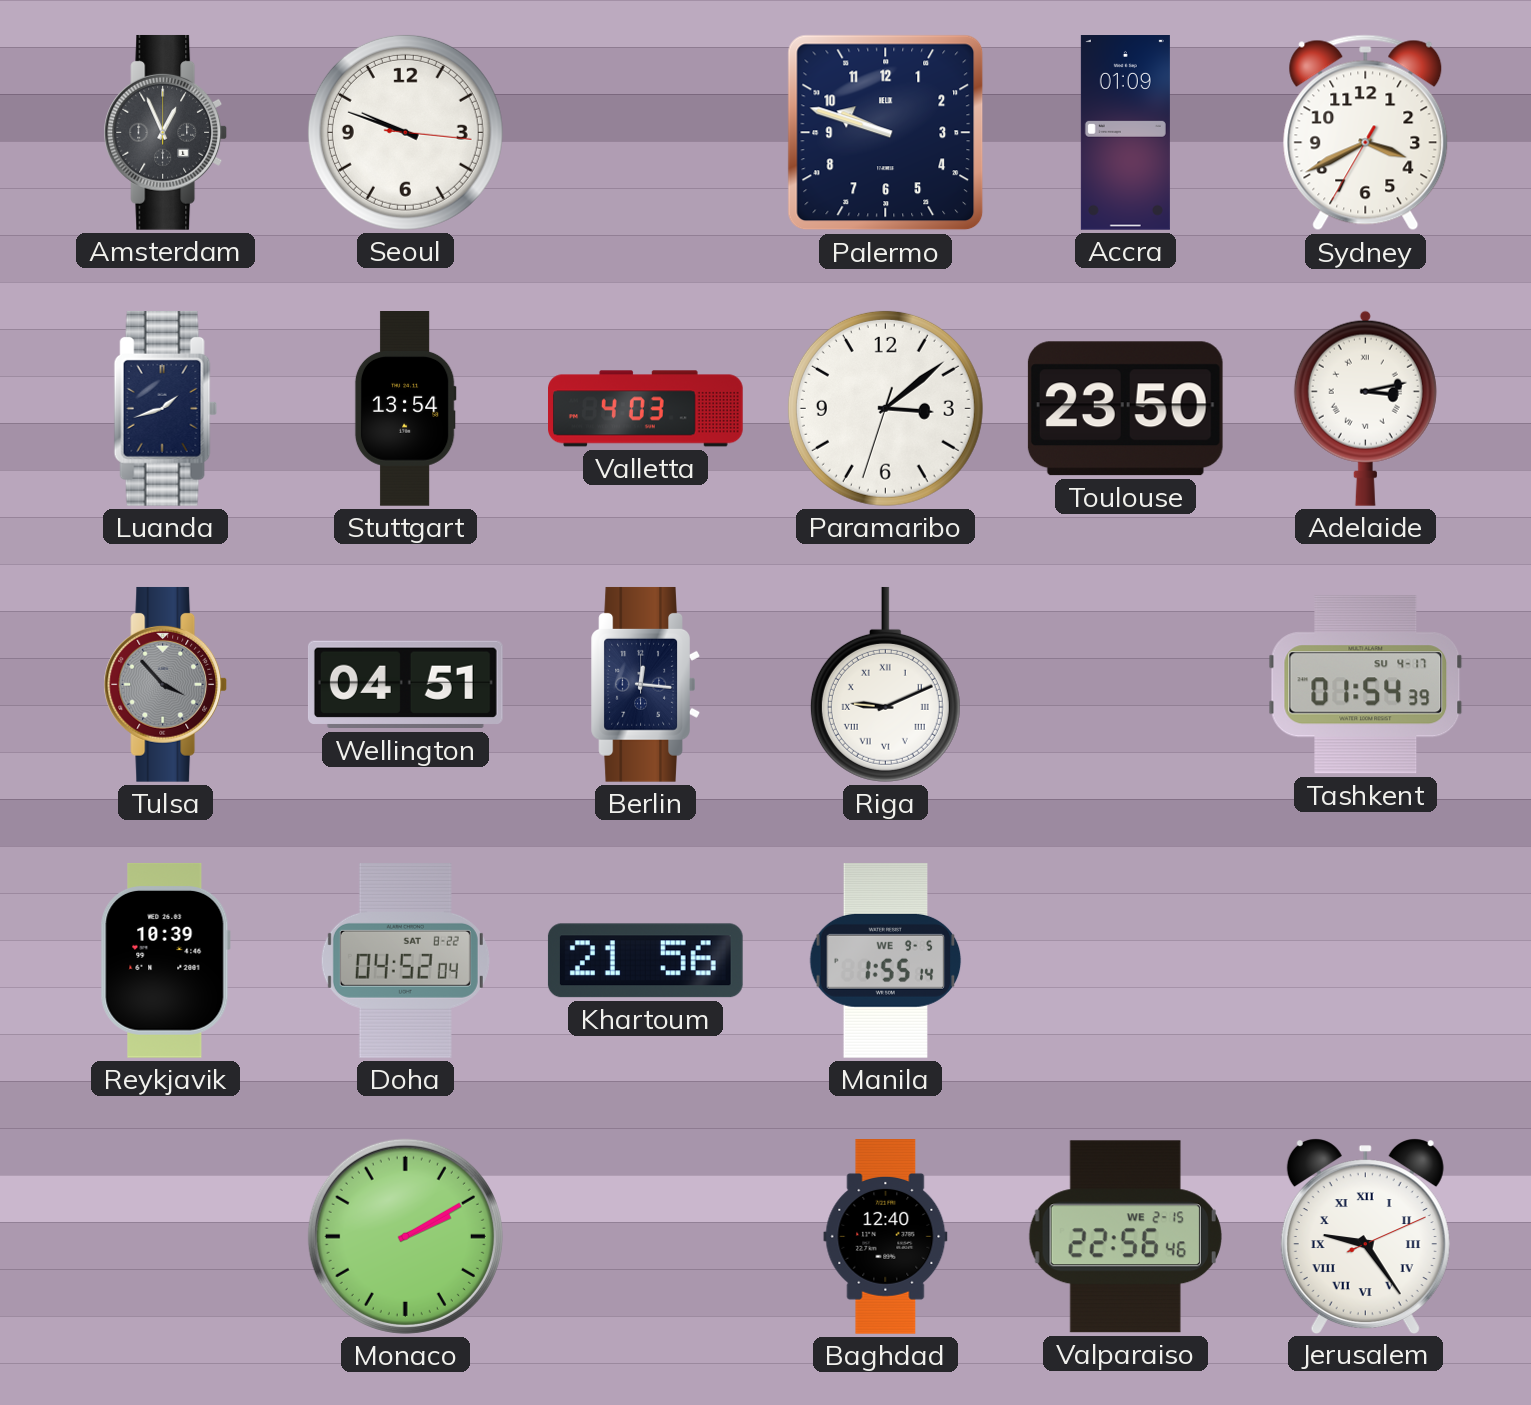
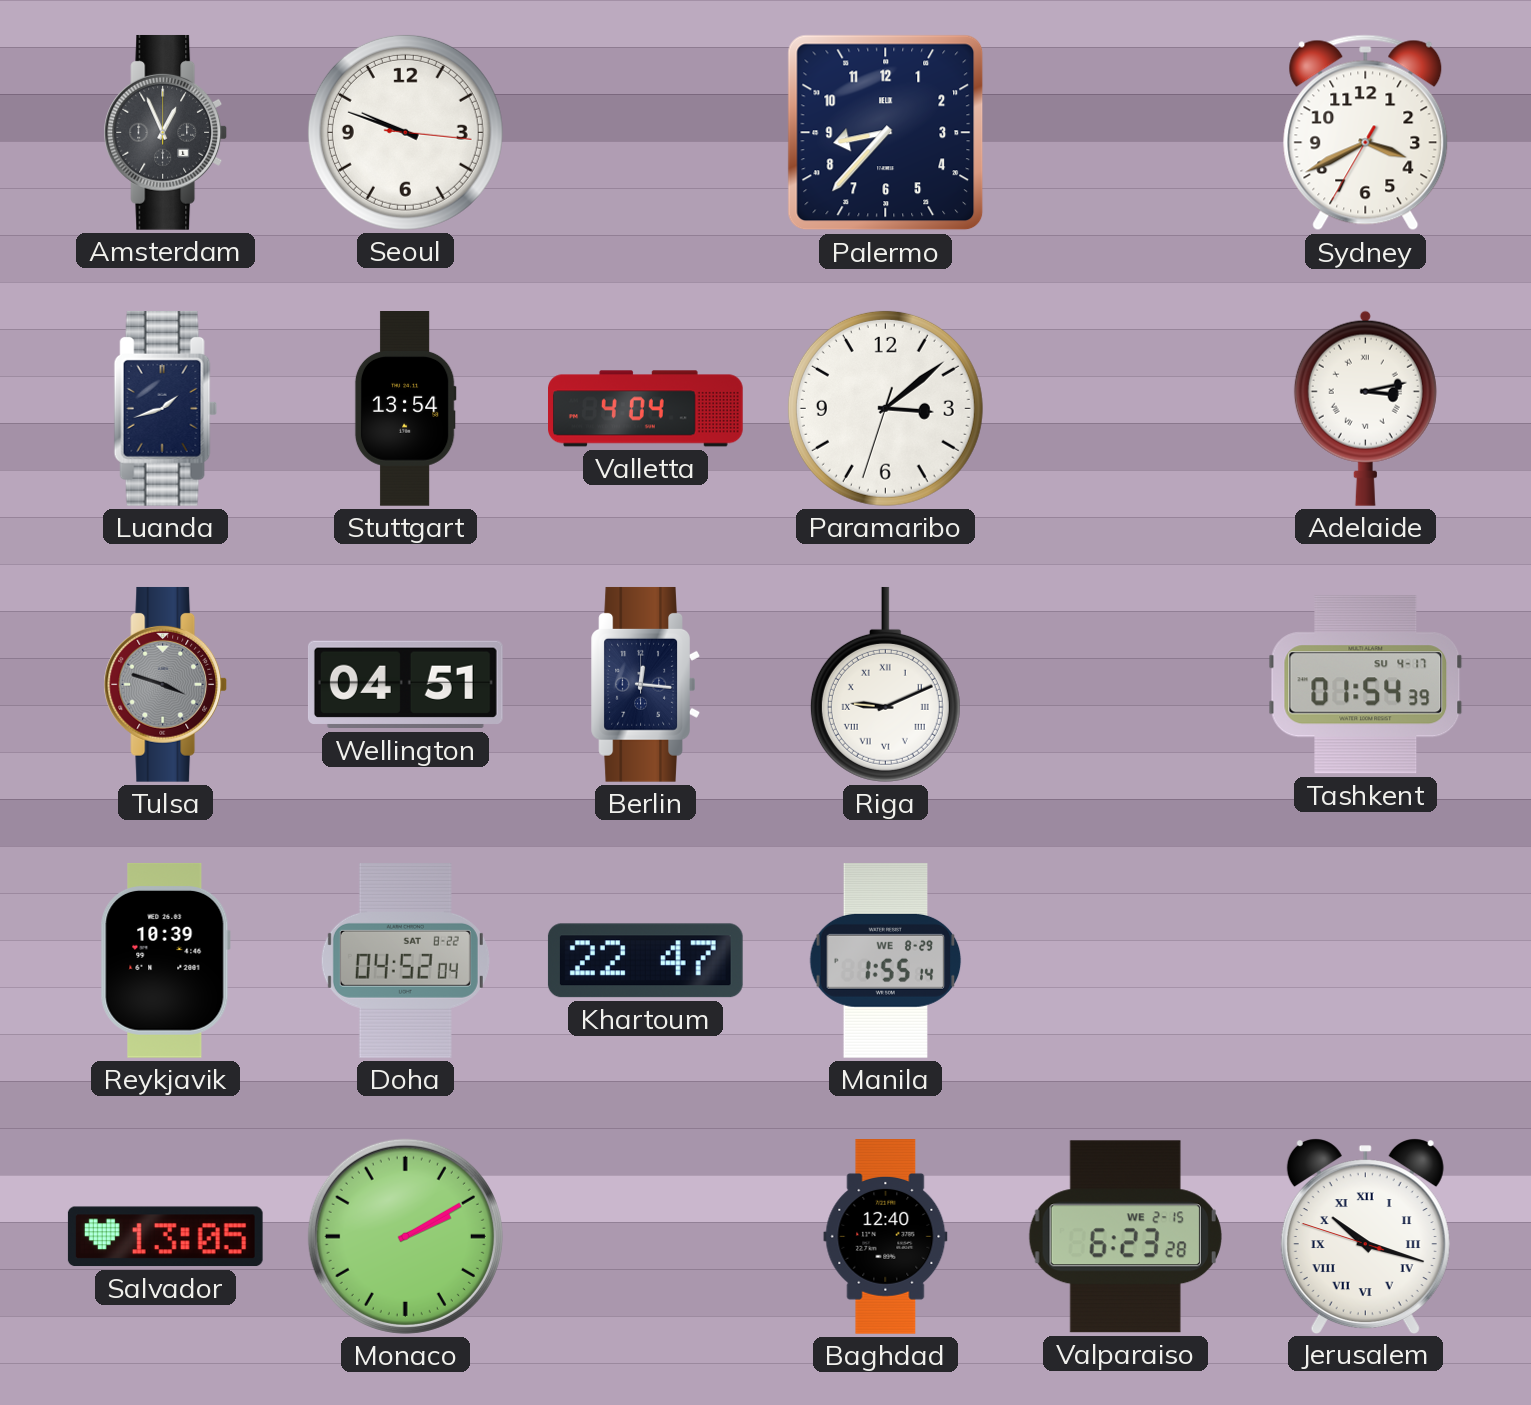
Palermo: 9:48 -> 8:37
Accra: 01:09 -> none
Valletta: 4:03 -> 4:04
Toulouse: 23:50 -> none
Tulsa: 3:53 -> 3:48
Khartoum: 21:56 -> 22:47
Manila date: WE 9-5 -> WE 8-29
Salvador: none -> 13:05
Valparaiso: 22:56 -> 6:23
Jerusalem: 9:24 -> 10:17
